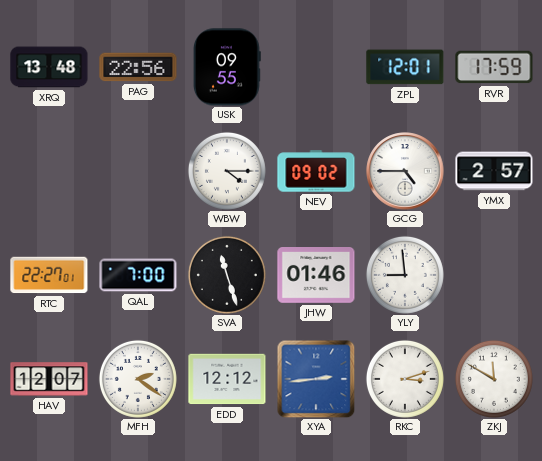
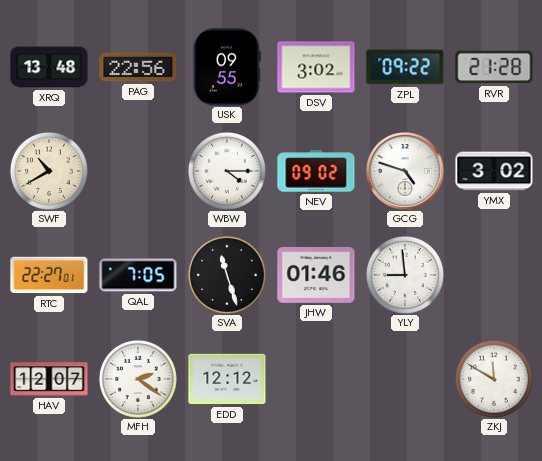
DSV: none -> 3:02
ZPL: 12:01 -> 09:22
RVR: 17:59 -> 21:28
SWF: none -> 10:40
GCG: 4:45 -> 4:48
YMX: 2:57 -> 3:02
QAL: 7:00 -> 7:05
XYA: 2:44 -> none
RKC: 3:12 -> none
